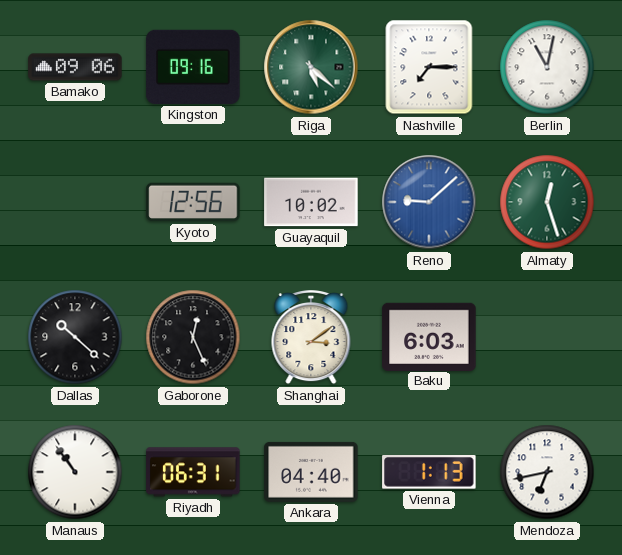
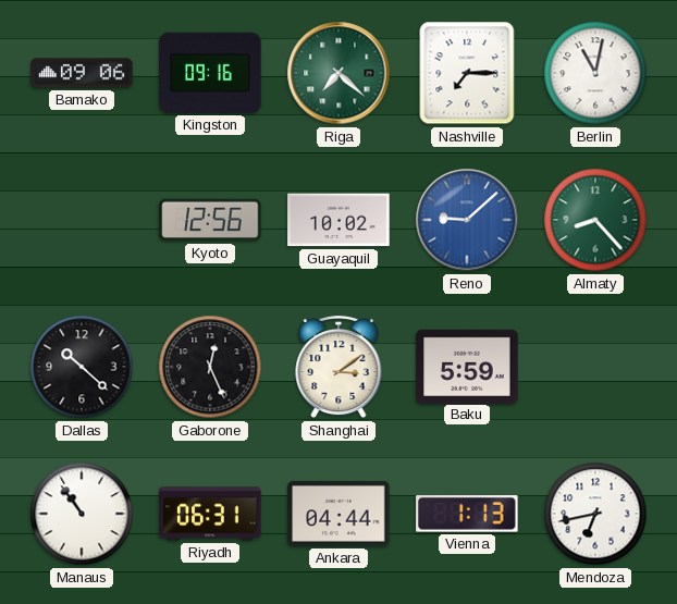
Riga: 5:22 -> 7:22
Almaty: 12:27 -> 8:23
Baku: 6:03 -> 5:59
Ankara: 04:40 -> 04:44
